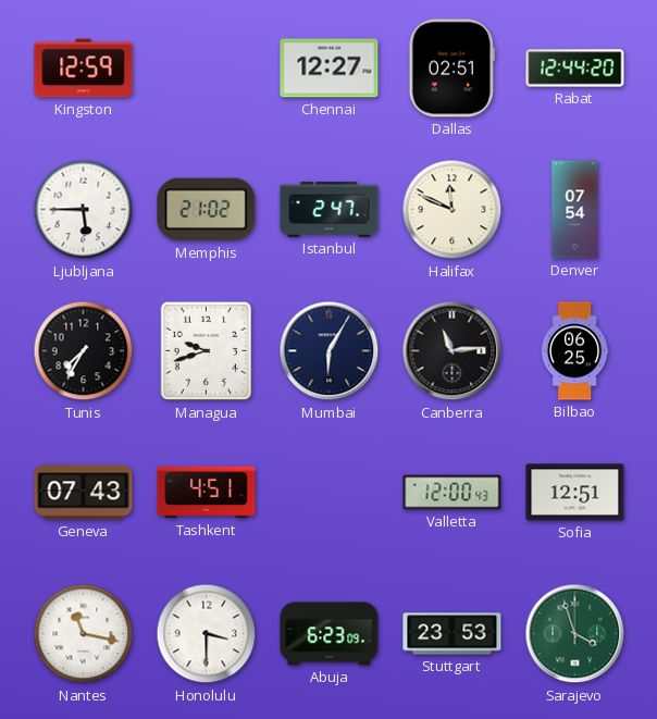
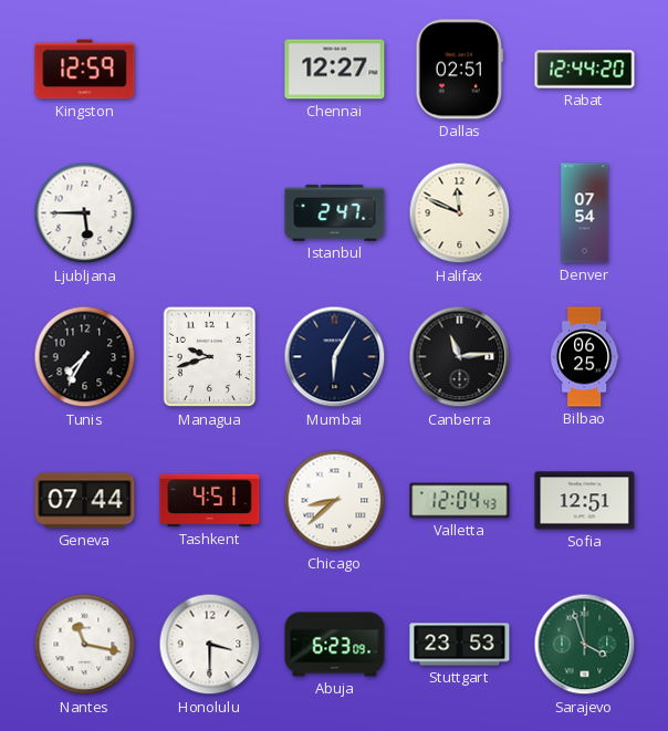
Memphis: 21:02 -> none
Geneva: 07:43 -> 07:44
Chicago: none -> 8:38
Valletta: 12:00 -> 12:04
